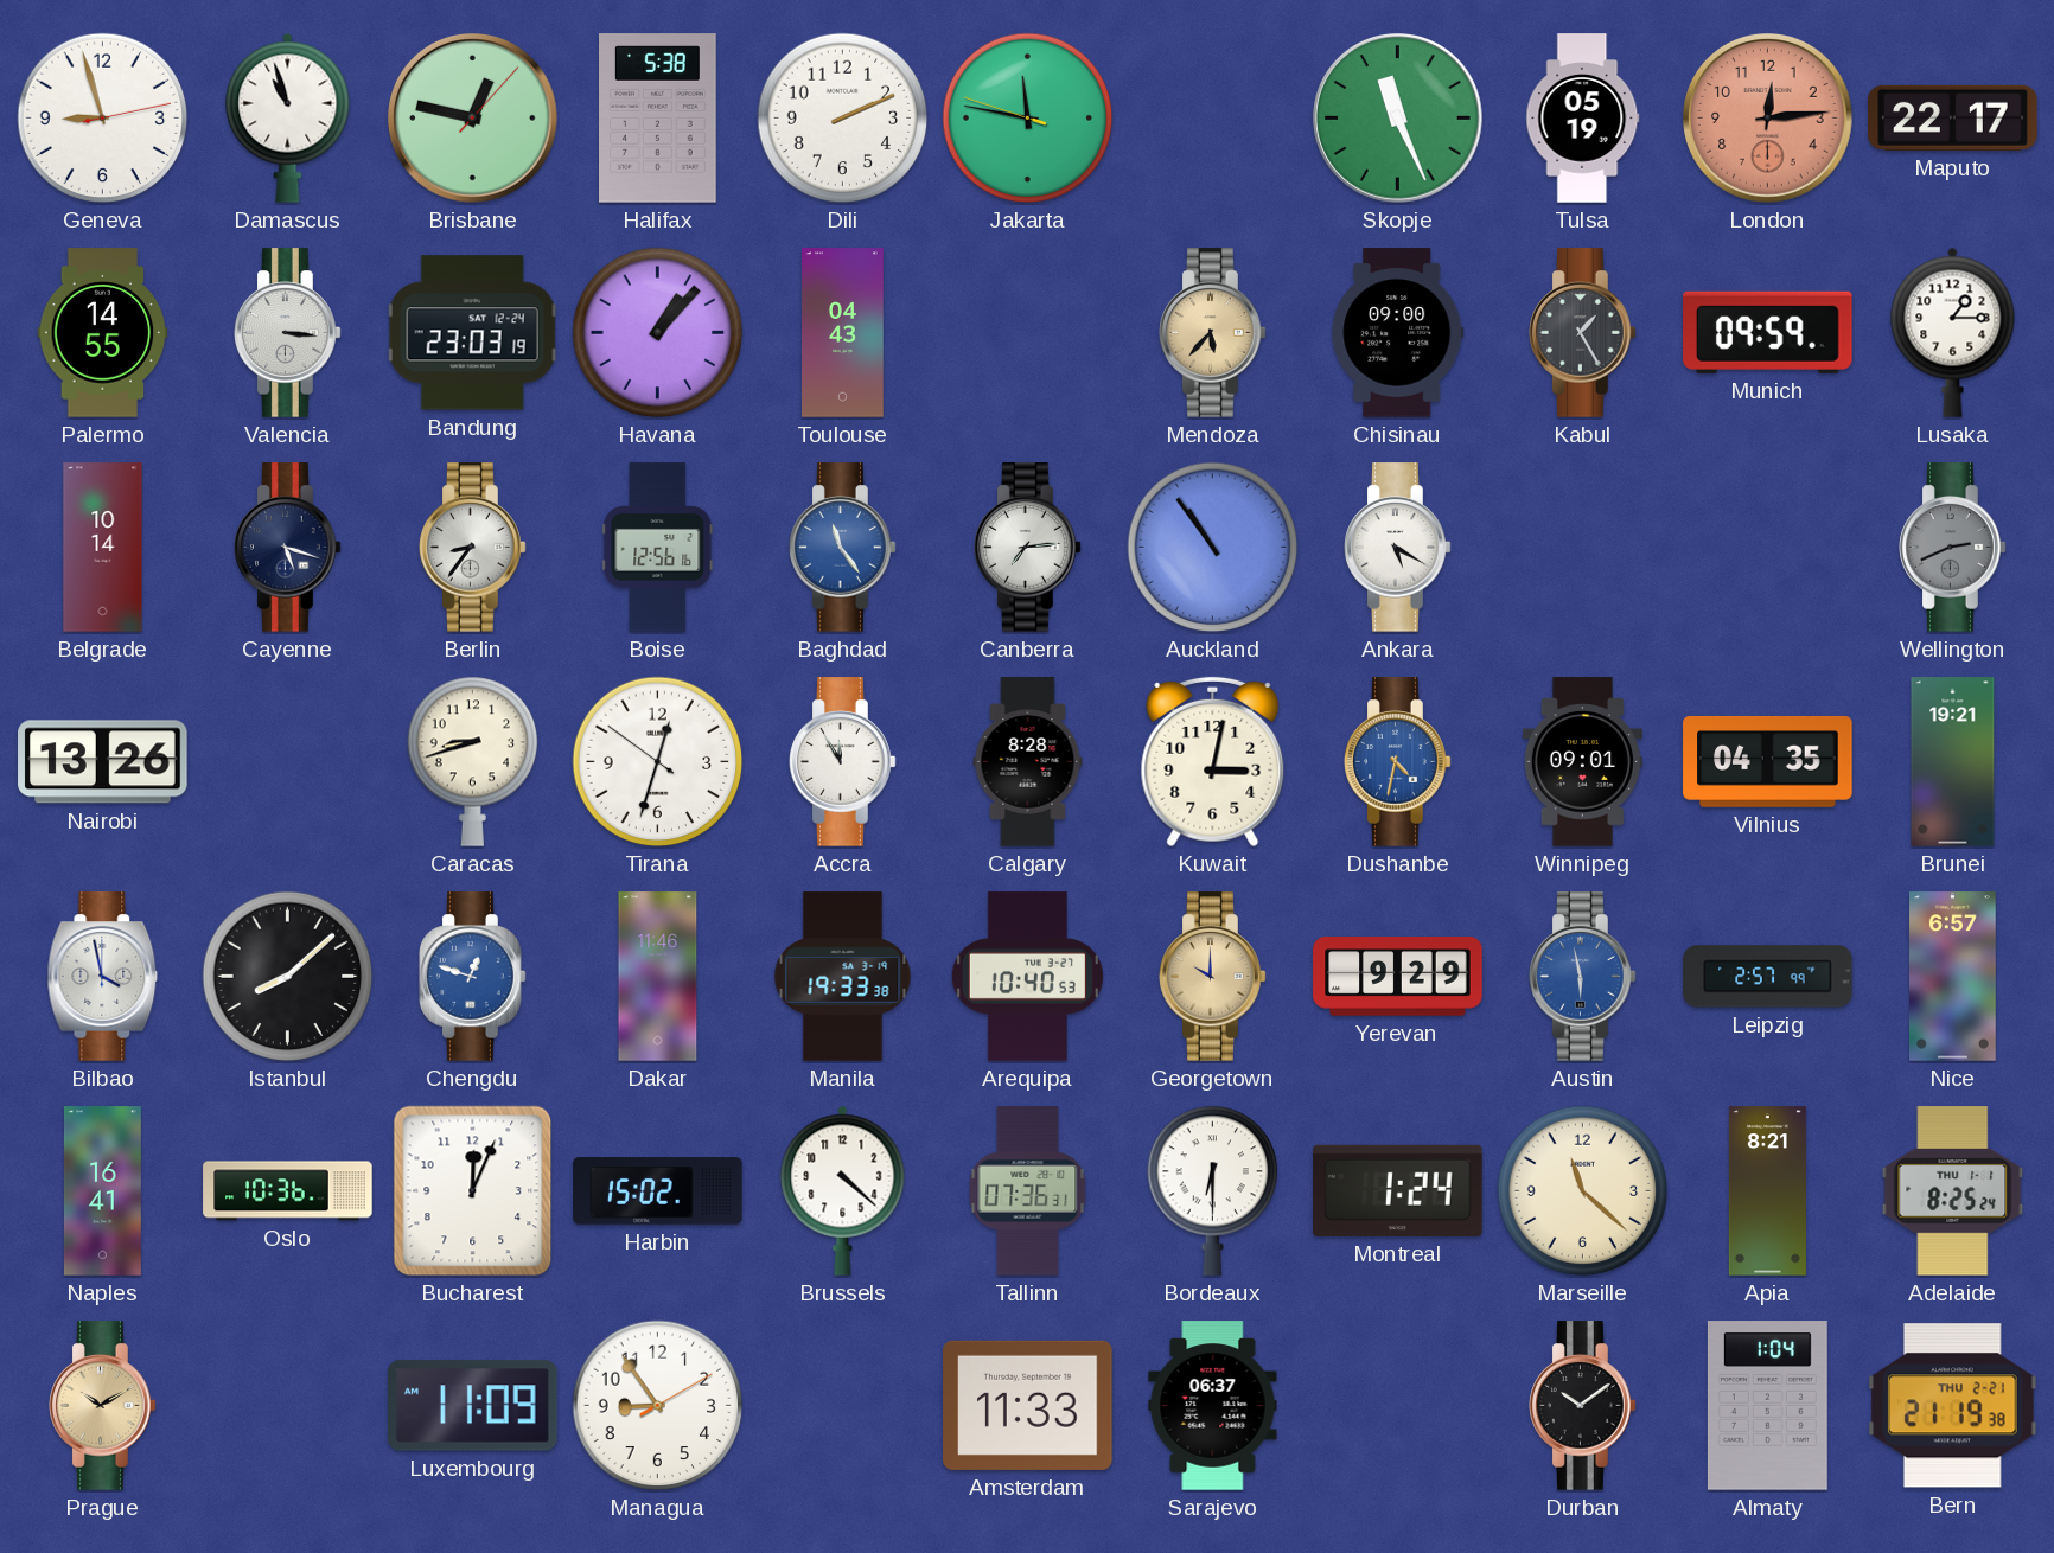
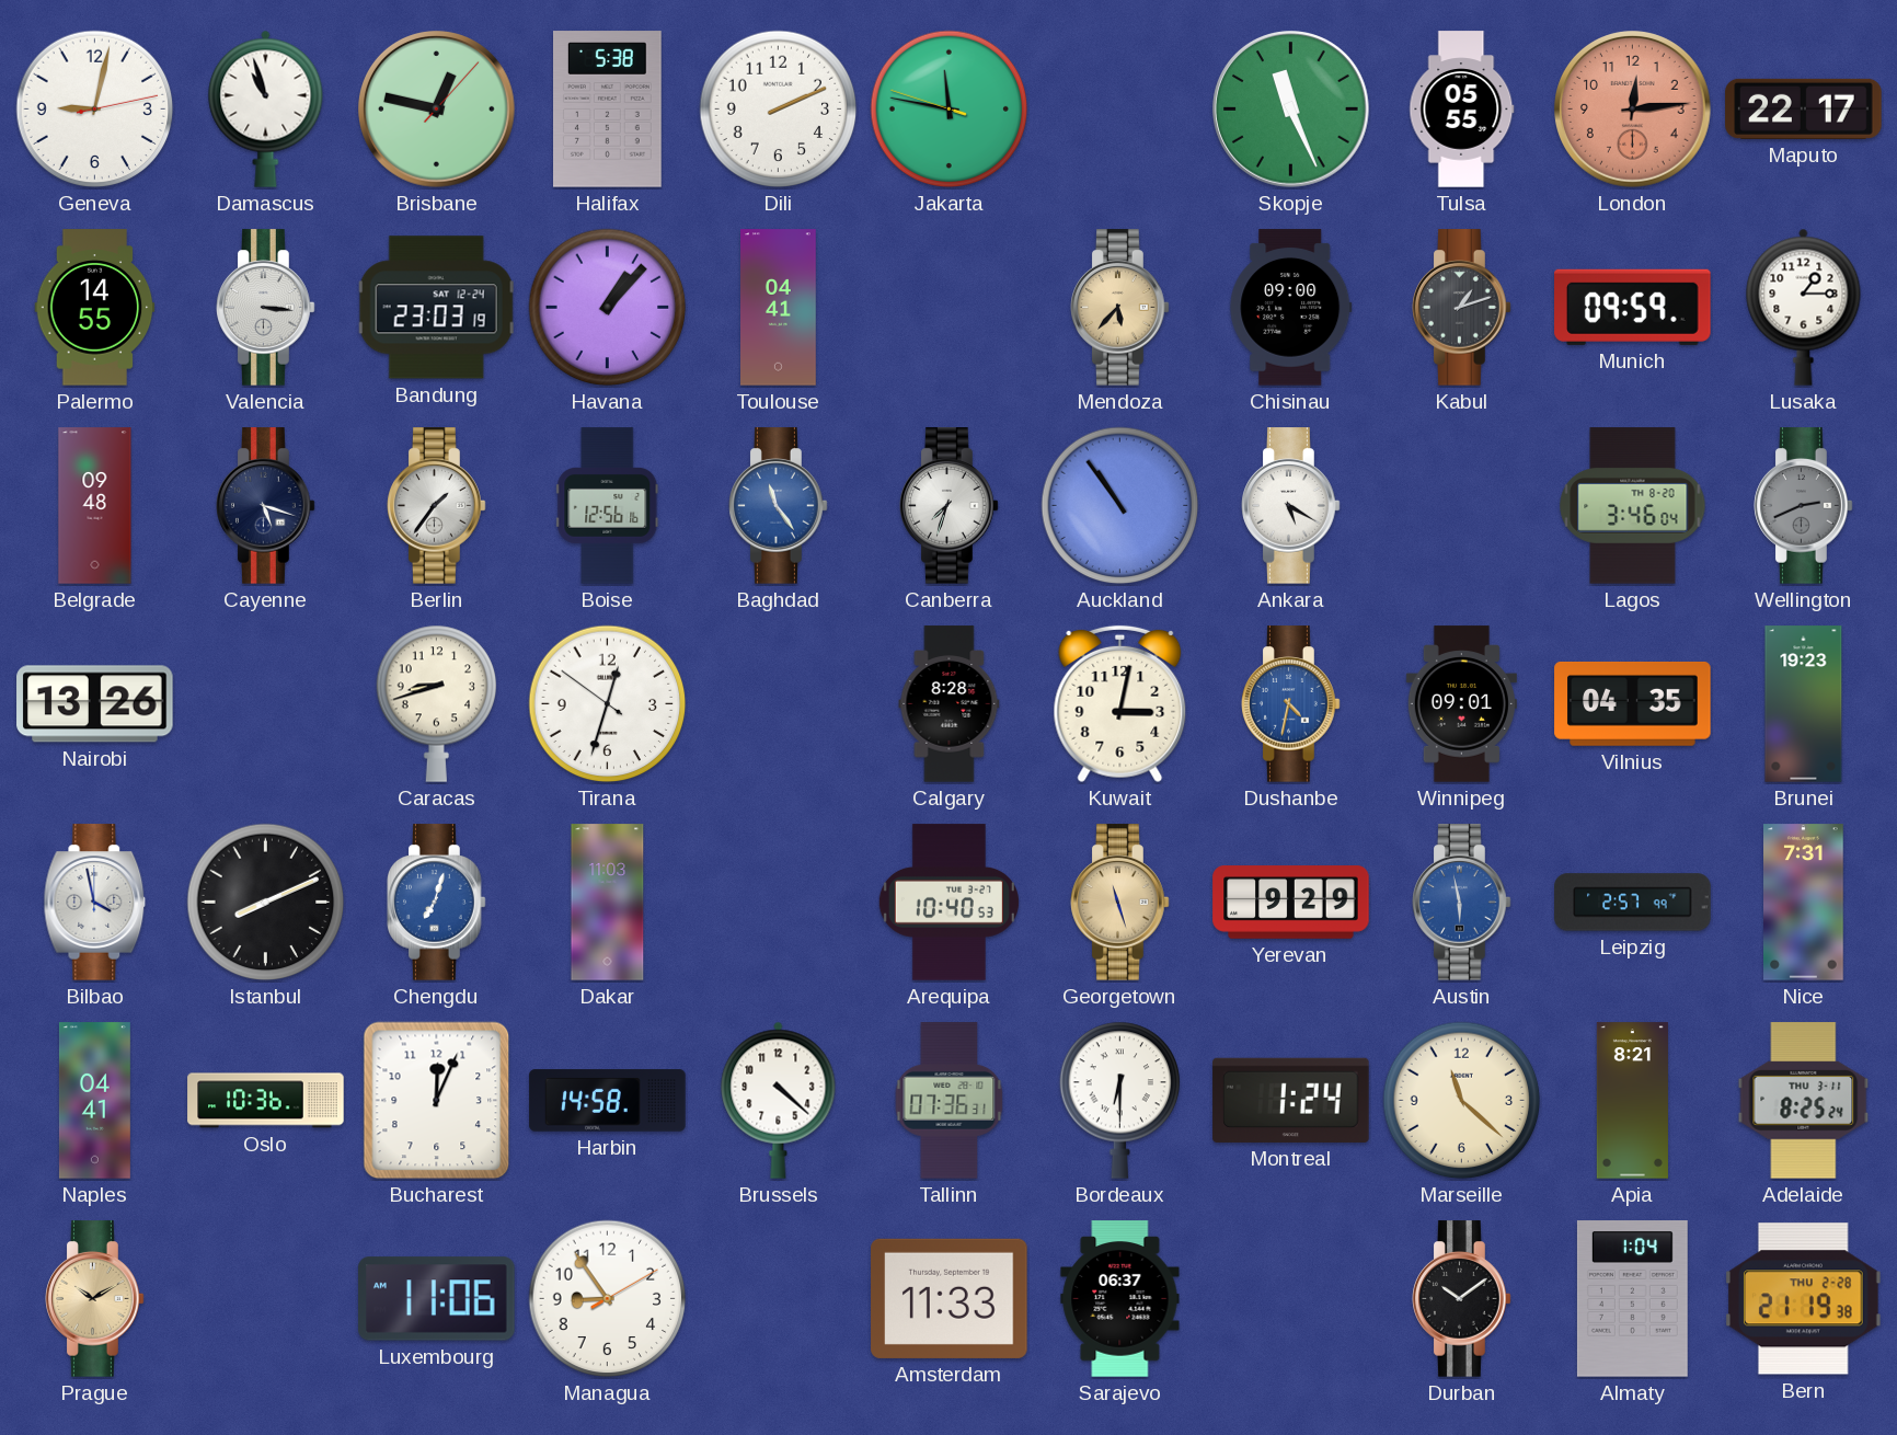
Geneva: 8:57 -> 9:02
Tulsa: 05:19 -> 05:55
Toulouse: 04:43 -> 04:41
Kabul: 1:25 -> 1:12
Belgrade: 10:14 -> 09:48
Berlin: 8:36 -> 1:36
Canberra: 7:14 -> 7:33
Lagos: none -> 3:46
Accra: 11:55 -> none
Brunei: 19:21 -> 19:23
Istanbul: 8:08 -> 8:11
Chengdu: 12:48 -> 7:03
Dakar: 11:46 -> 11:03
Manila: 19:33 -> none
Georgetown: 10:00 -> 11:27
Nice: 6:57 -> 7:31
Naples: 16:41 -> 04:41
Harbin: 15:02 -> 14:58
Adelaide date: THU 1-1 -> THU 3-11
Luxembourg: 11:09 -> 11:06
Bern date: THU 2-21 -> THU 2-28
